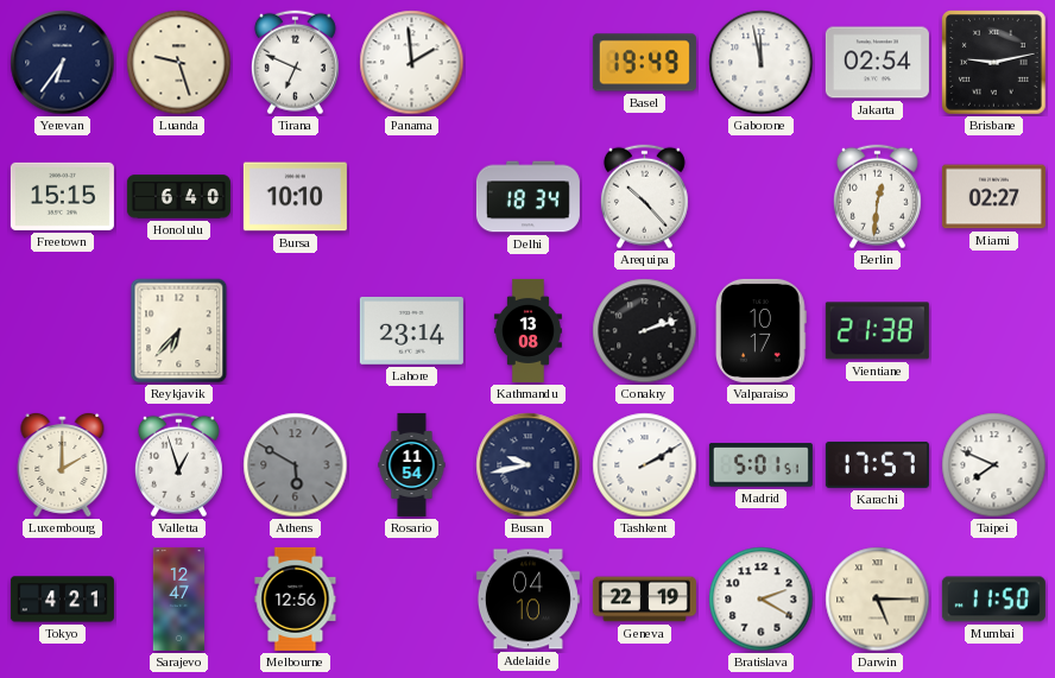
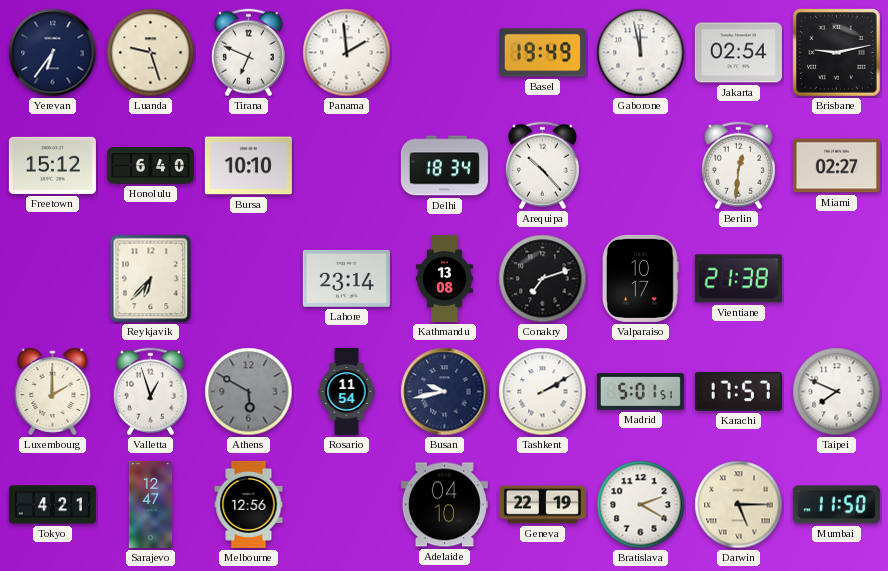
Freetown: 15:15 -> 15:12
Conakry: 2:12 -> 7:12
